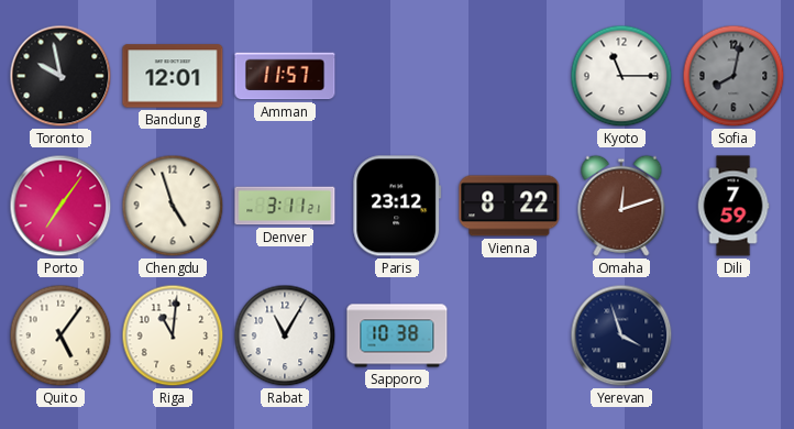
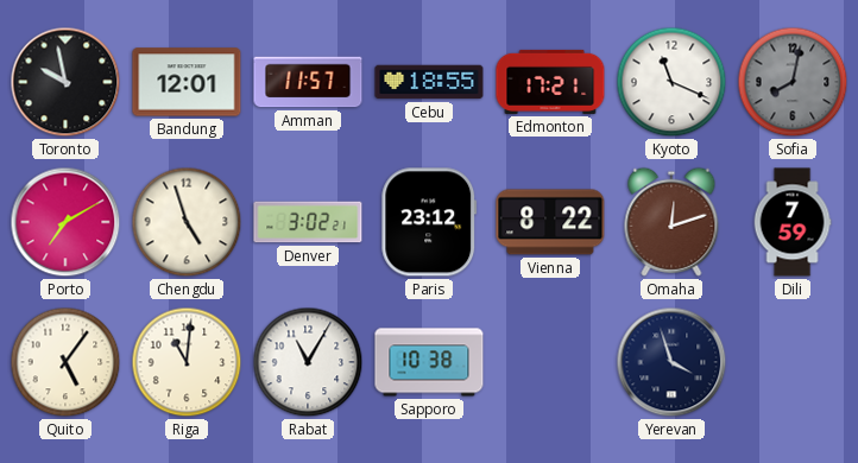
Cebu: none -> 18:55
Edmonton: none -> 17:21
Kyoto: 11:15 -> 11:19
Porto: 7:06 -> 7:10
Denver: 3:11 -> 3:02
